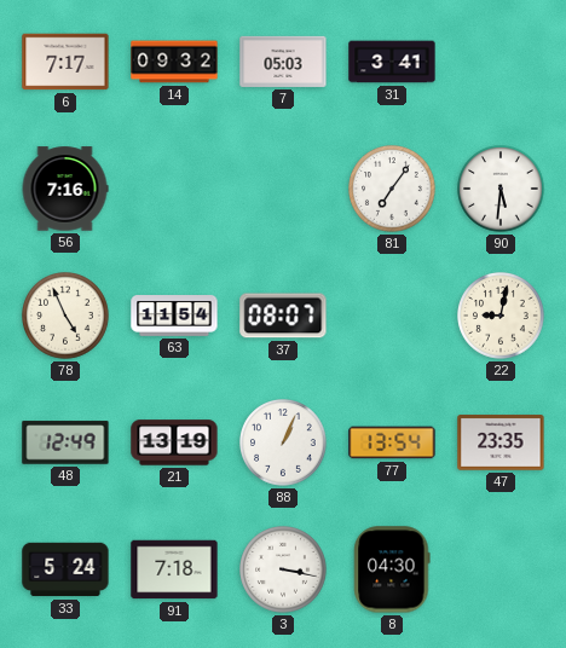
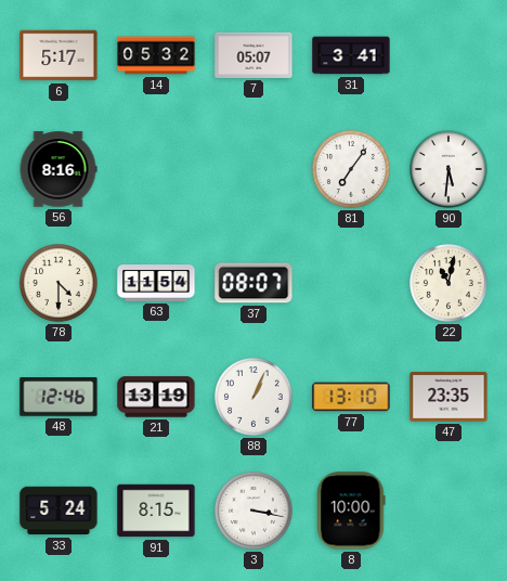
6: 7:17 -> 5:17
14: 09:32 -> 05:32
7: 05:03 -> 05:07
56: 7:16 -> 8:16
78: 4:56 -> 4:30
22: 9:02 -> 11:02
48: 12:49 -> 12:46
77: 13:54 -> 13:10
91: 7:18 -> 8:15
8: 04:30 -> 10:00
